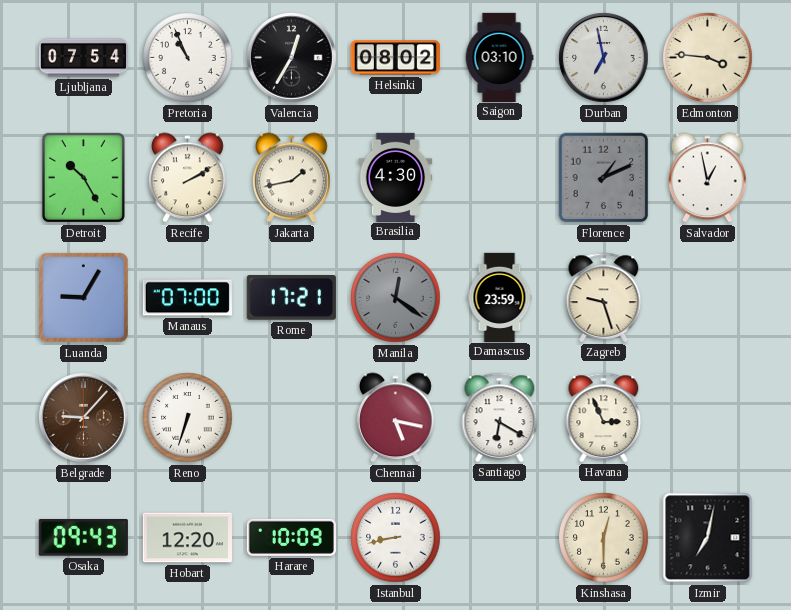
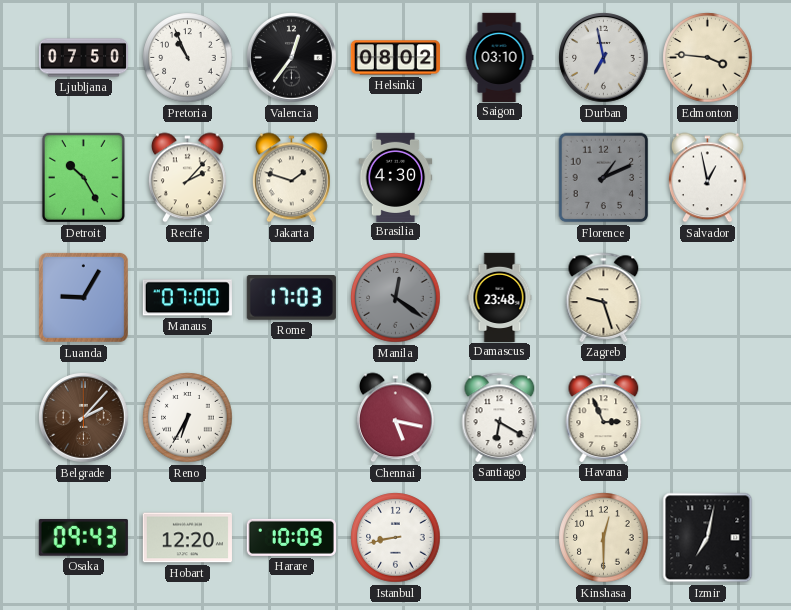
Ljubljana: 07:54 -> 07:50
Valencia: 12:35 -> 12:36
Recife: 2:10 -> 2:07
Jakarta: 1:43 -> 1:48
Rome: 17:21 -> 17:03
Damascus: 23:59 -> 23:48
Belgrade: 9:07 -> 2:07
Reno: 6:33 -> 6:35
